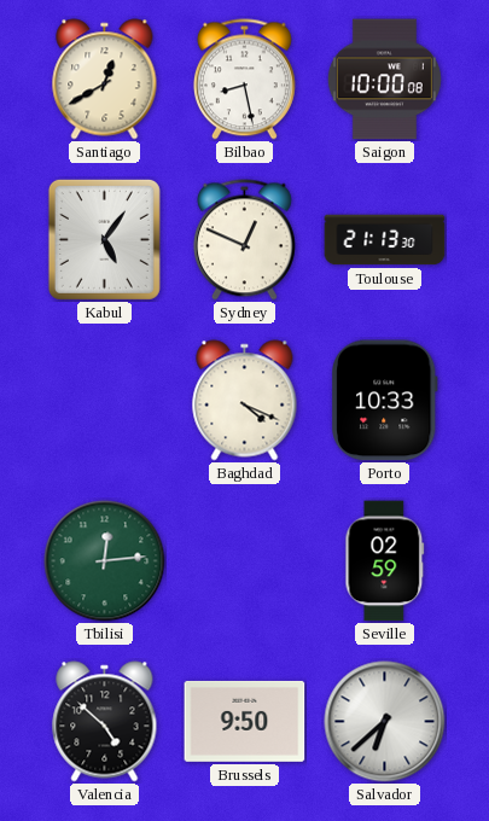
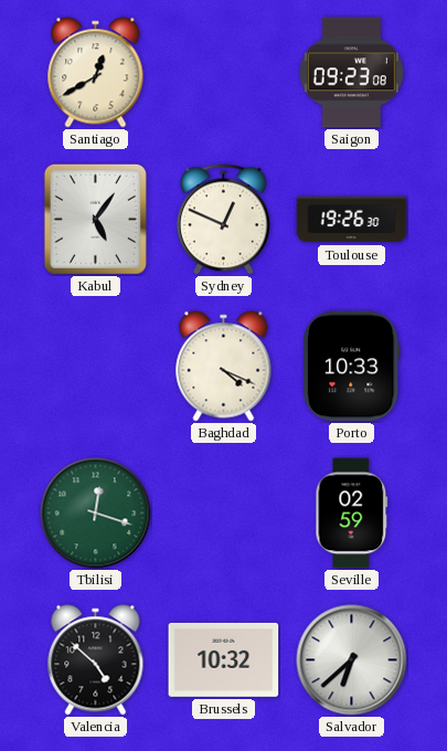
Bilbao: 8:28 -> none
Saigon: 10:00 -> 09:23
Toulouse: 21:13 -> 19:26
Tbilisi: 12:14 -> 12:18
Brussels: 9:50 -> 10:32
